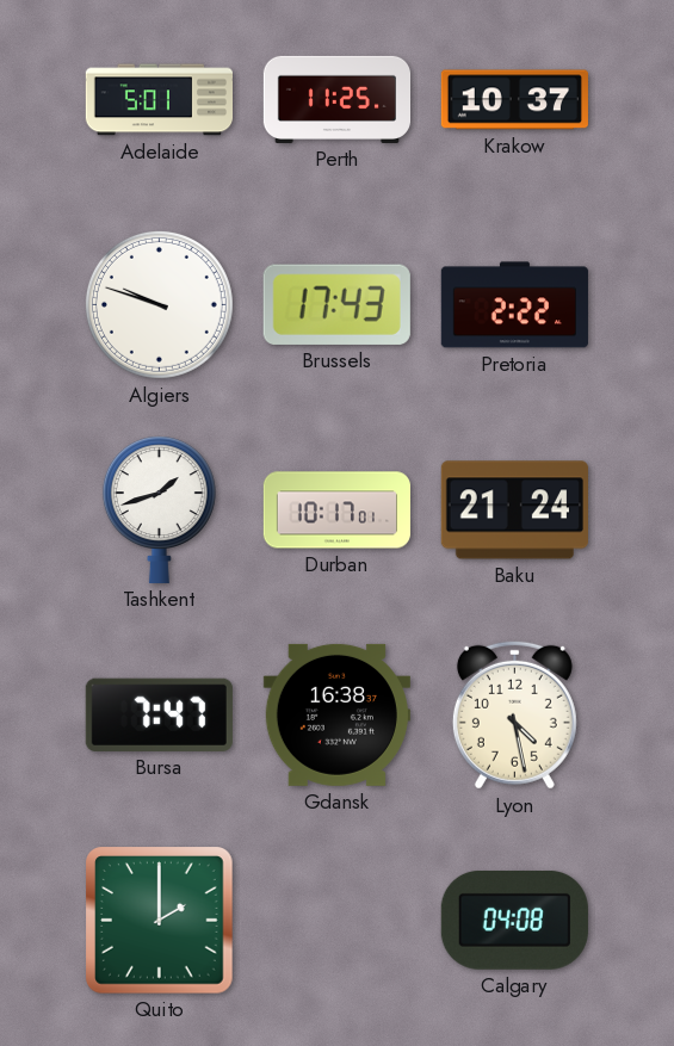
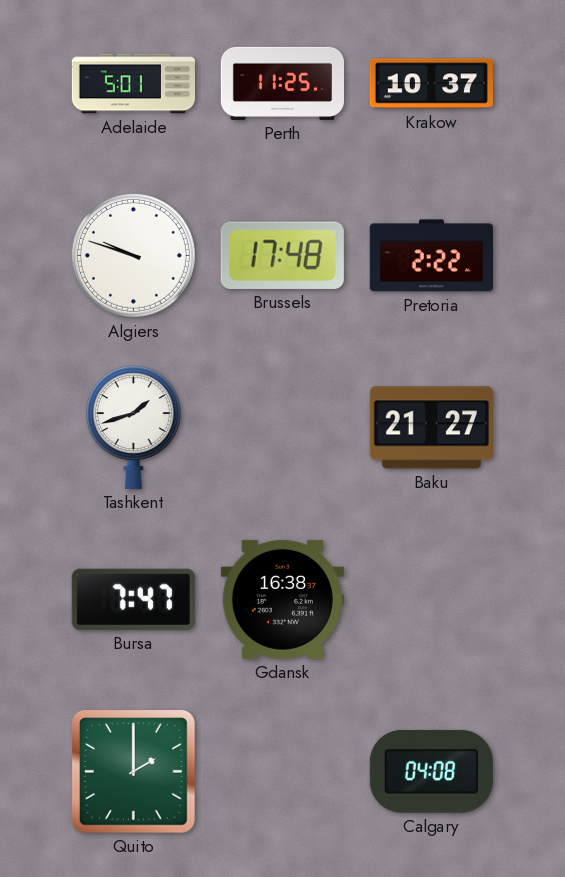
Brussels: 17:43 -> 17:48
Durban: 10:17 -> none
Baku: 21:24 -> 21:27
Lyon: 4:28 -> none
